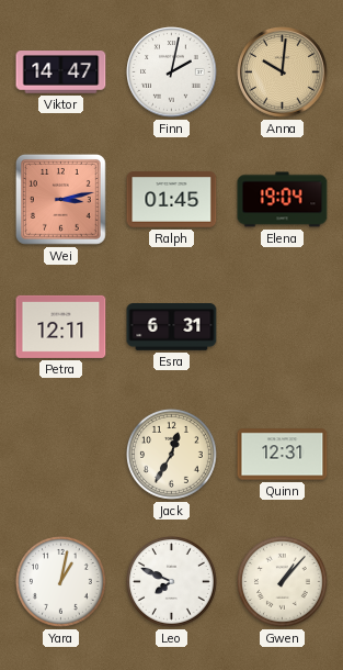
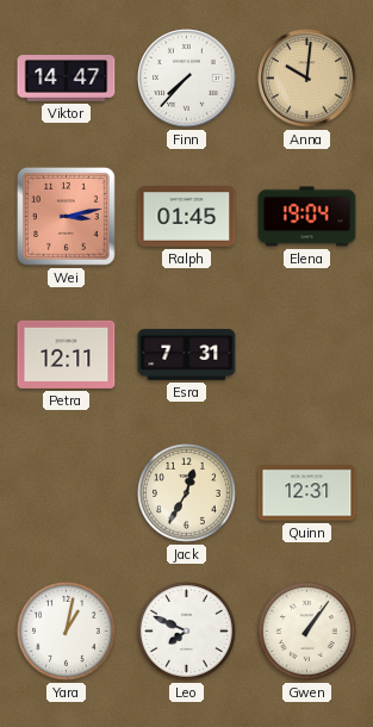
Finn: 2:02 -> 7:37
Esra: 6:31 -> 7:31
Gwen: 1:07 -> 1:06
